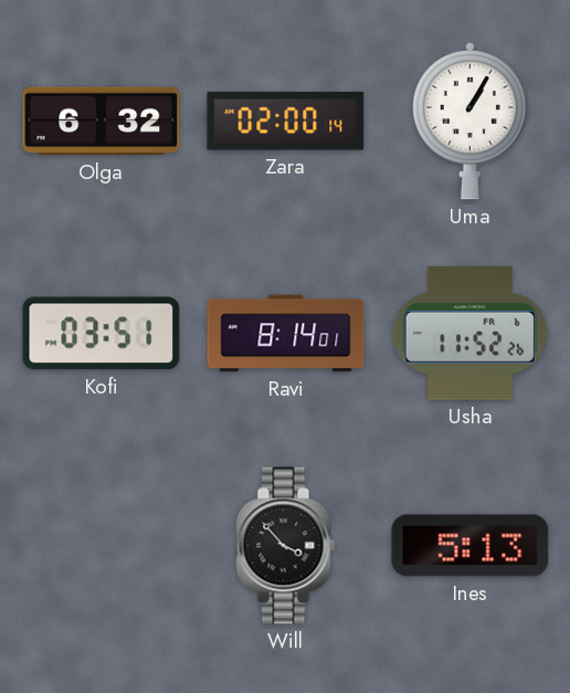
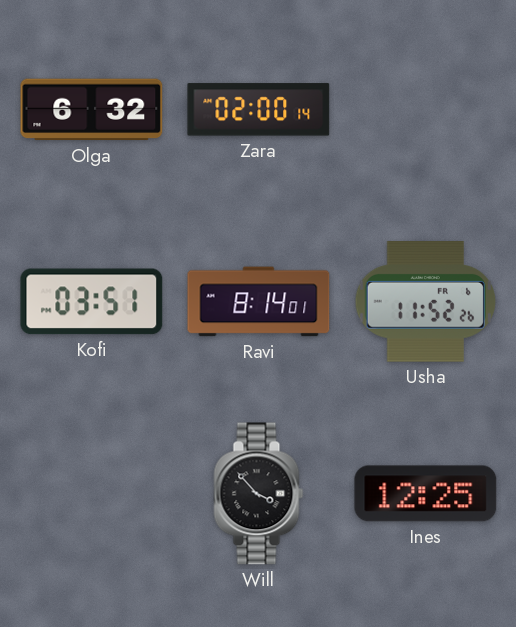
Uma: 1:05 -> none
Ines: 5:13 -> 12:25
